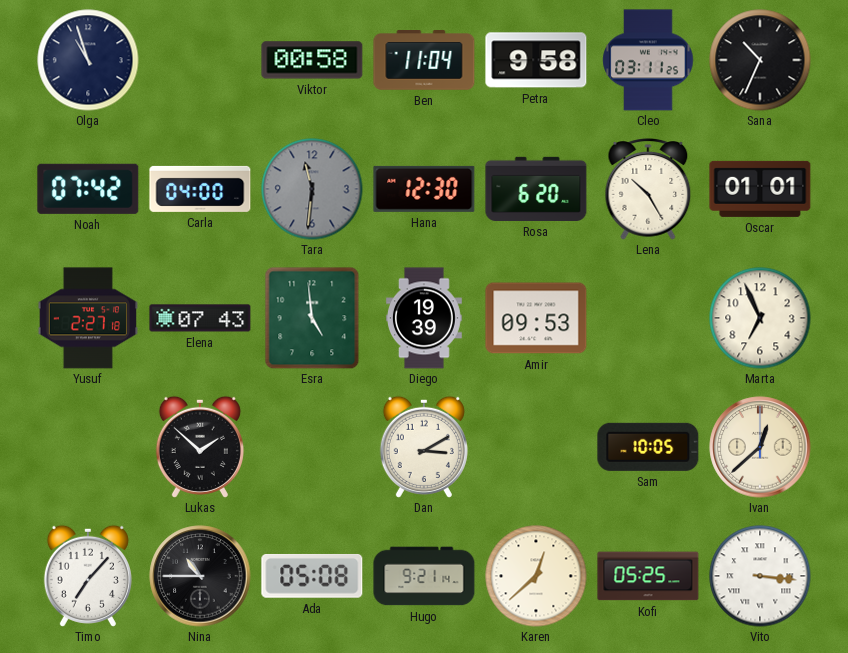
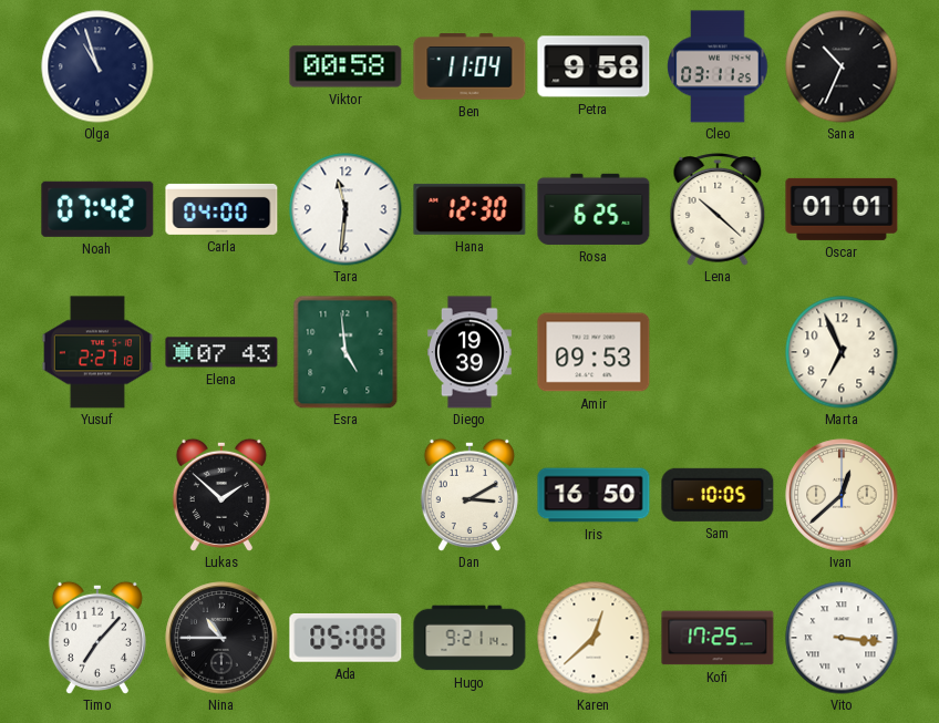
Tara dial: grey -> white
Rosa: 6:20 -> 6:25
Lena: 10:25 -> 10:22
Iris: none -> 16:50
Kofi: 05:25 -> 17:25
